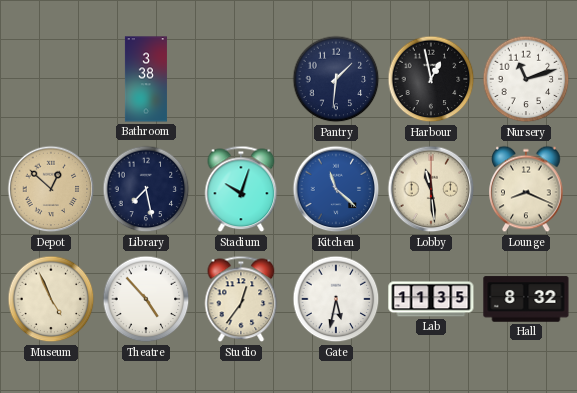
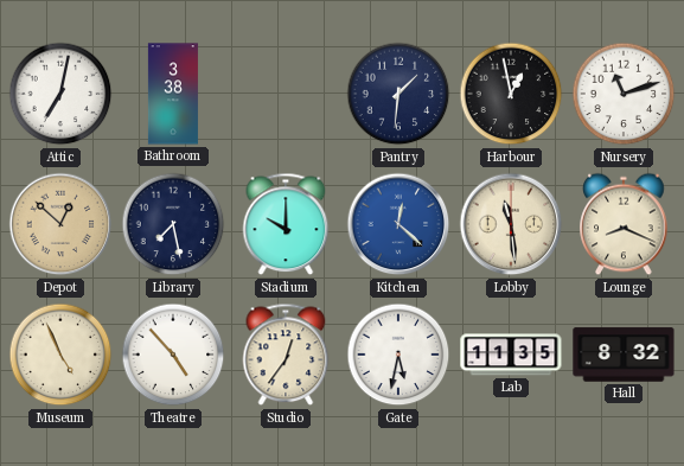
Attic: none -> 7:02
Stadium: 10:03 -> 10:00
Kitchen: 11:22 -> 12:22
